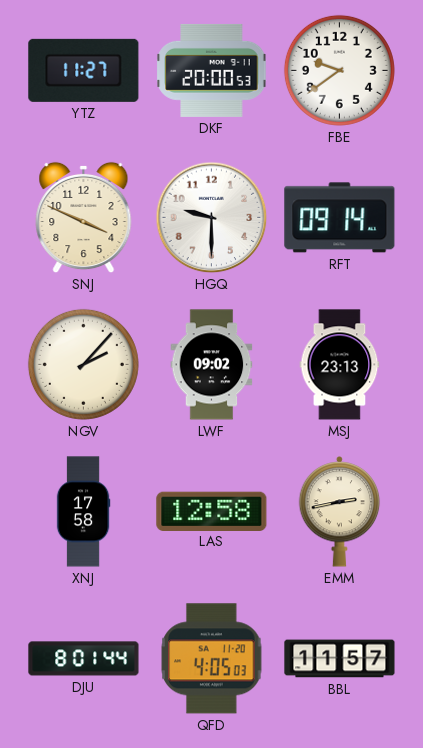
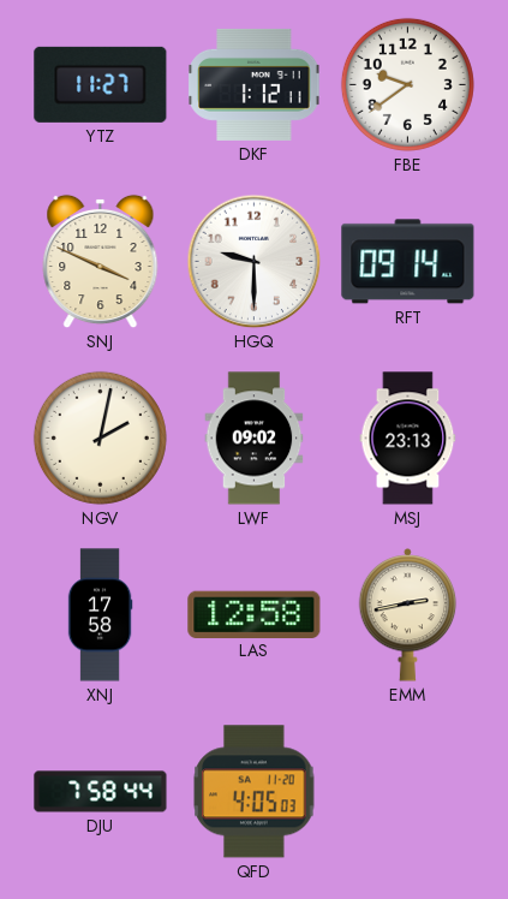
DKF: 20:00 -> 1:12
NGV: 2:07 -> 2:02
DJU: 8:01 -> 7:58
BBL: 11:57 -> none
